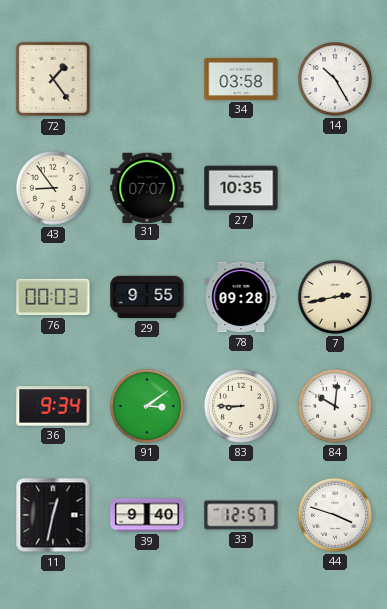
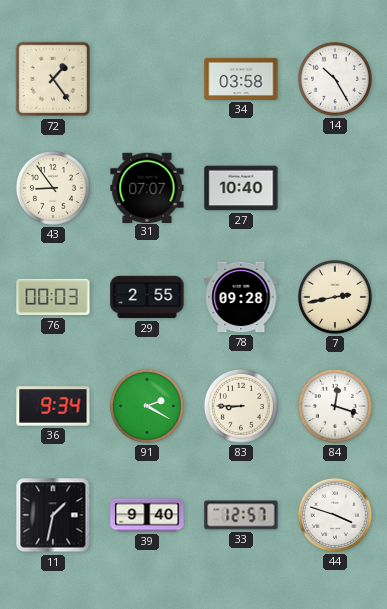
27: 10:35 -> 10:40
29: 9:55 -> 2:55
91: 3:09 -> 2:20
84: 10:01 -> 12:18
11: 12:32 -> 1:32
